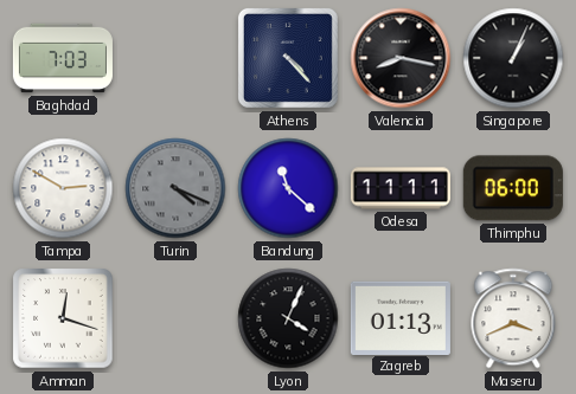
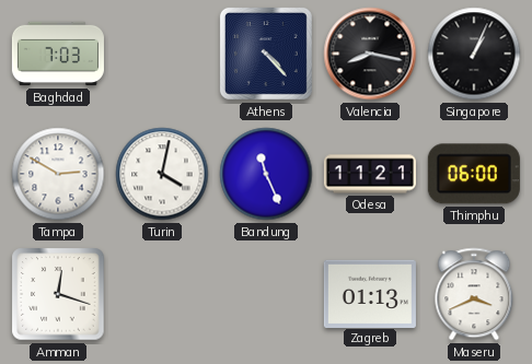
Turin: 4:19 -> 4:02
Turin dial: grey -> white
Bandung: 11:22 -> 11:26
Odesa: 11:11 -> 11:21
Lyon: 4:04 -> none
